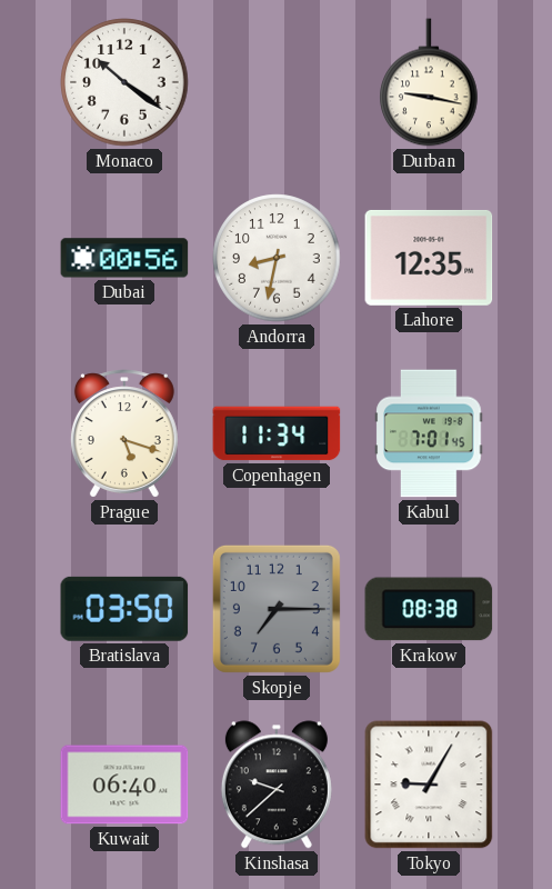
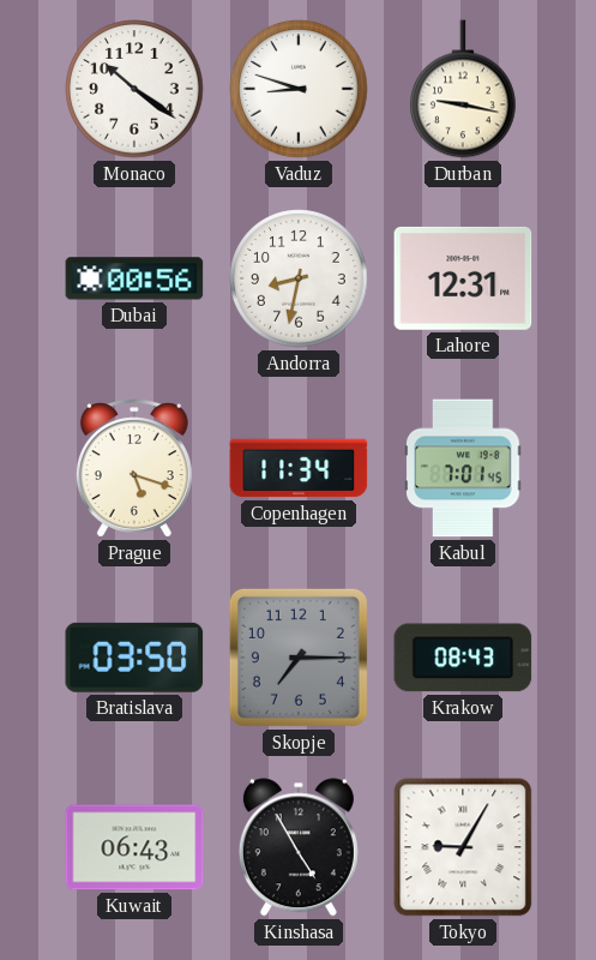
Vaduz: none -> 8:48
Lahore: 12:35 -> 12:31
Krakow: 08:38 -> 08:43
Kuwait: 06:40 -> 06:43
Kinshasa: 9:38 -> 4:55
